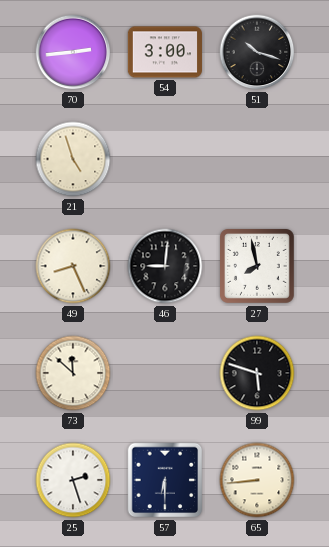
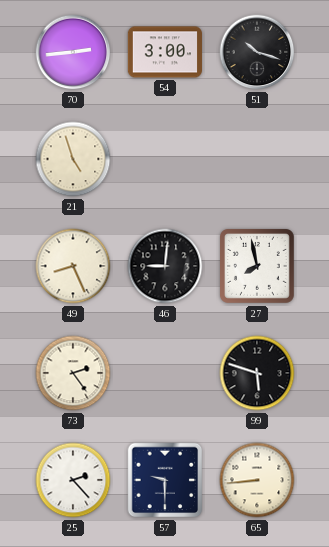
73: 11:52 -> 2:24
25: 2:27 -> 2:23
57: 6:30 -> 9:30
